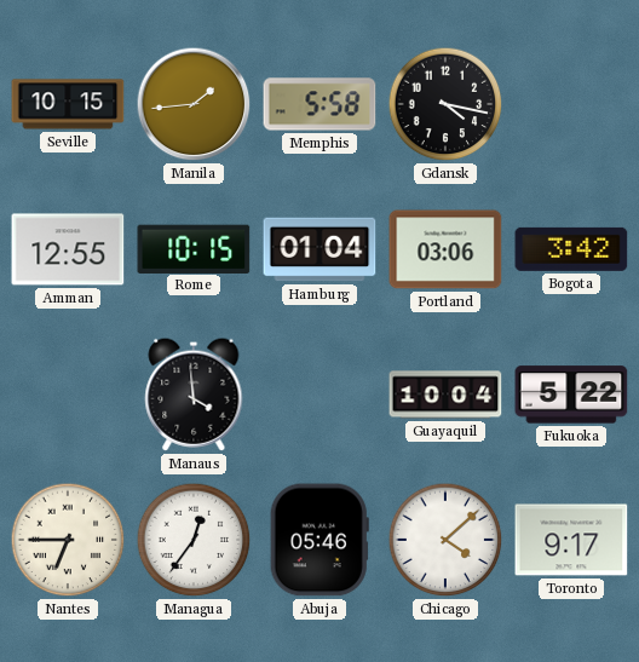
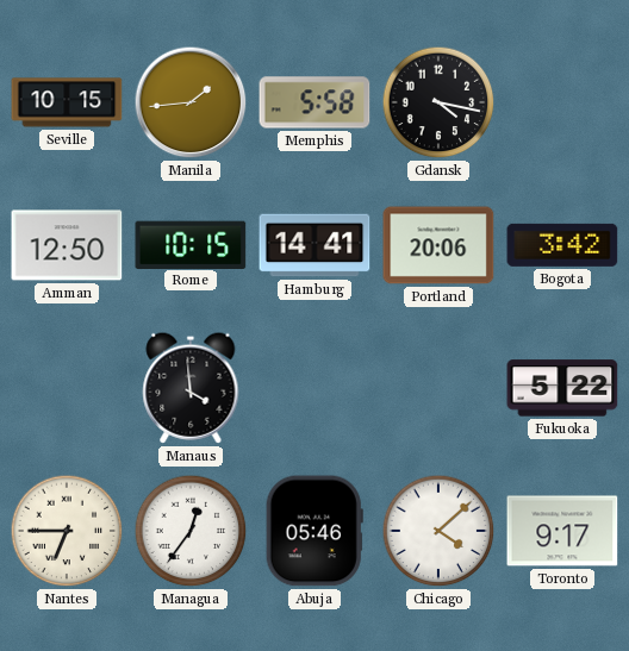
Amman: 12:55 -> 12:50
Hamburg: 01:04 -> 14:41
Portland: 03:06 -> 20:06
Guayaquil: 10:04 -> none
